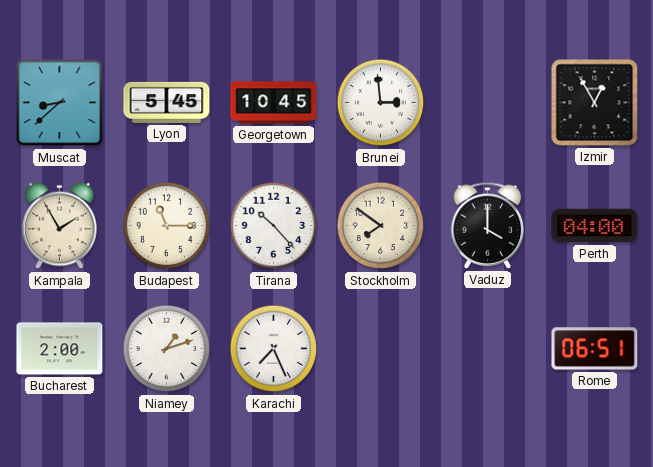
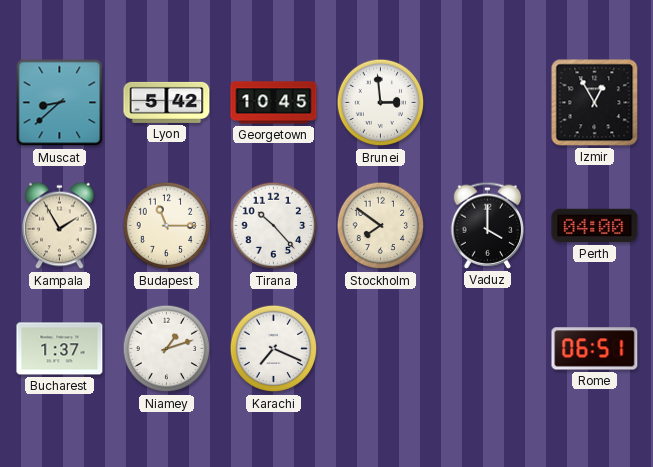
Lyon: 5:45 -> 5:42
Bucharest: 2:00 -> 1:37
Karachi: 7:26 -> 7:19
